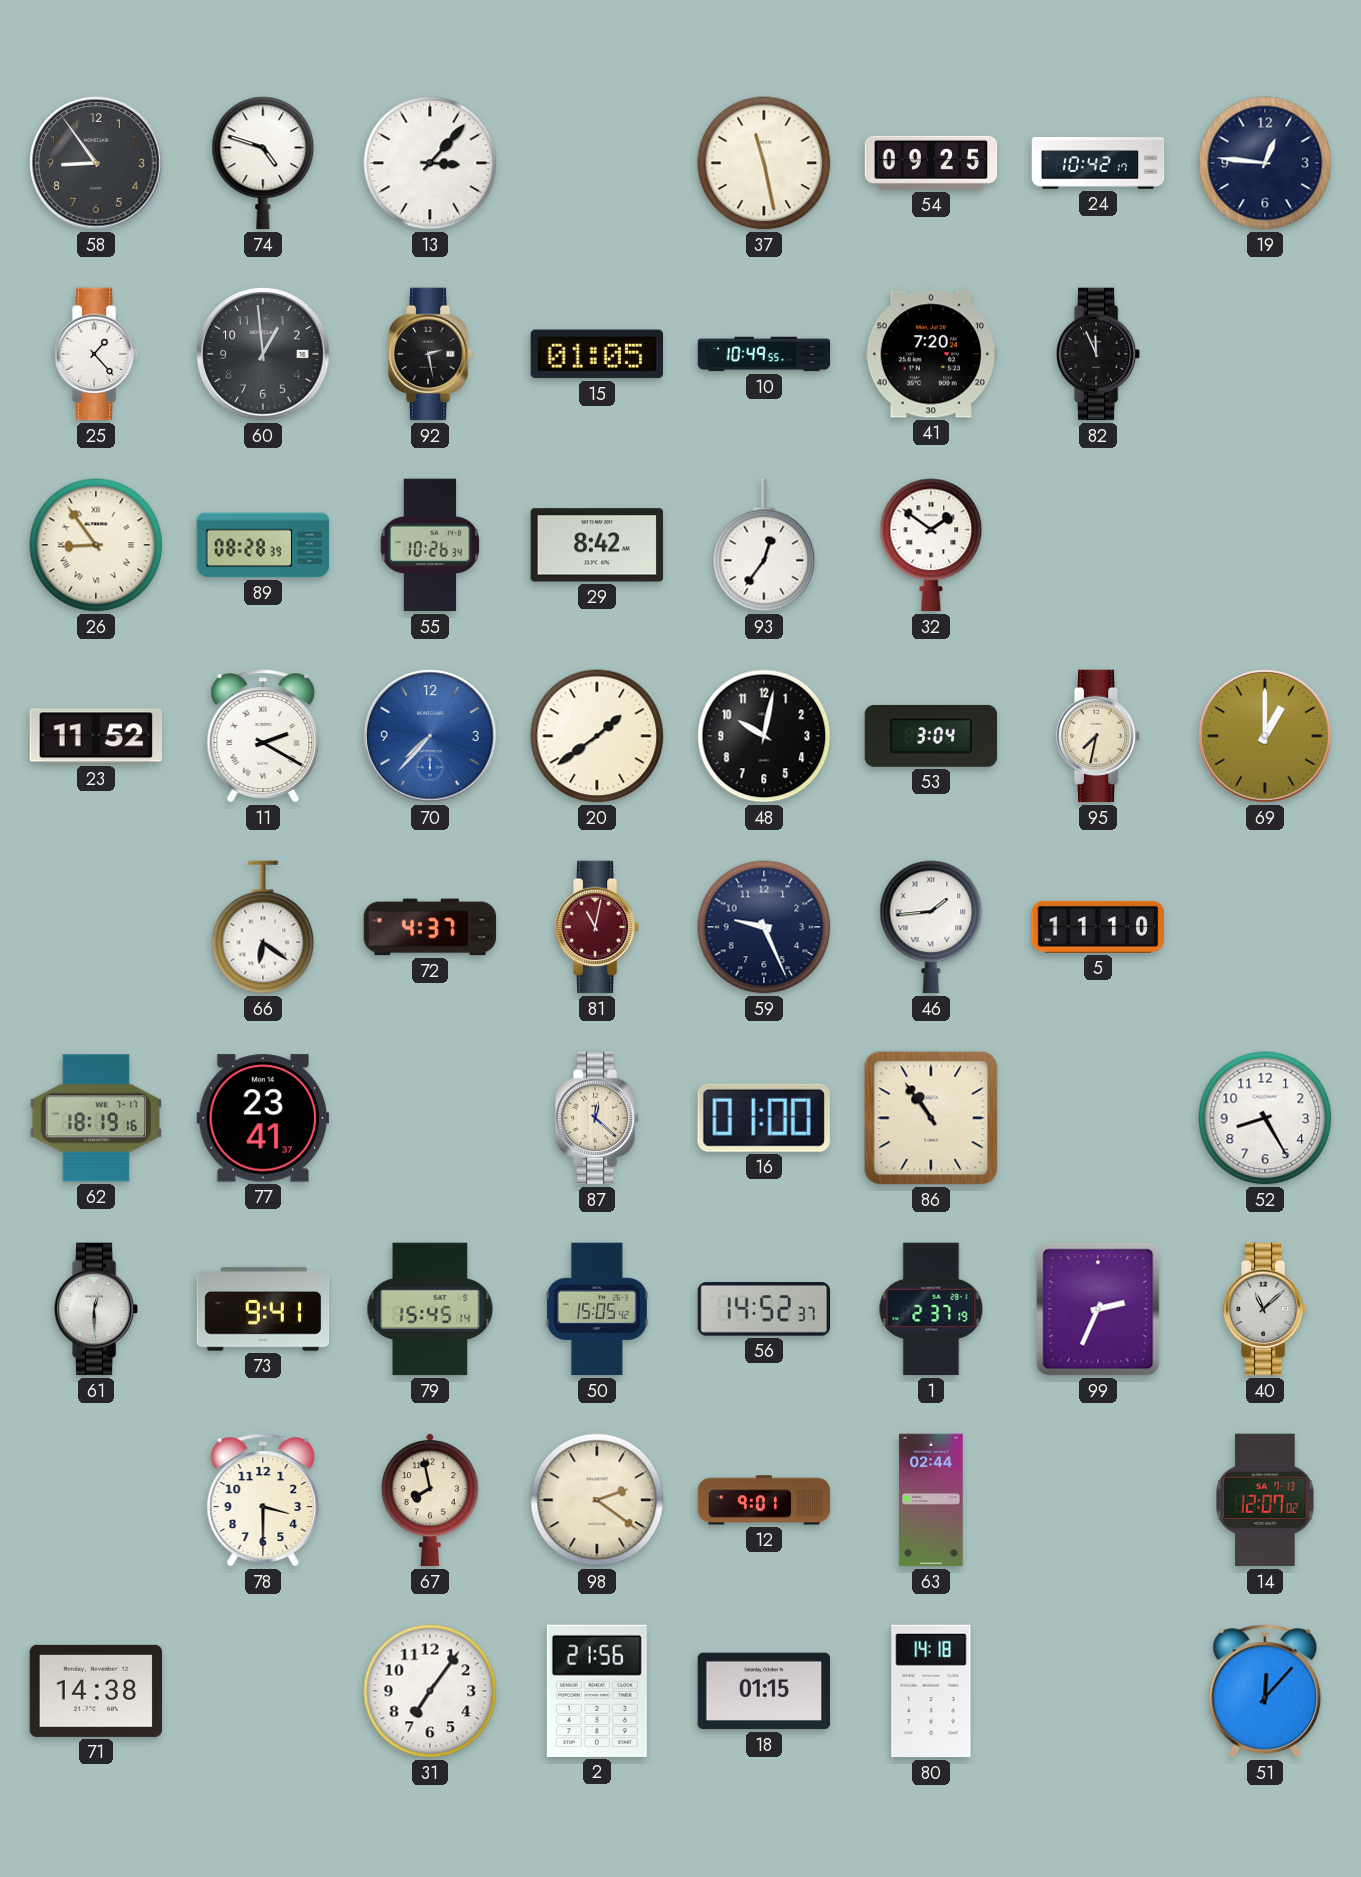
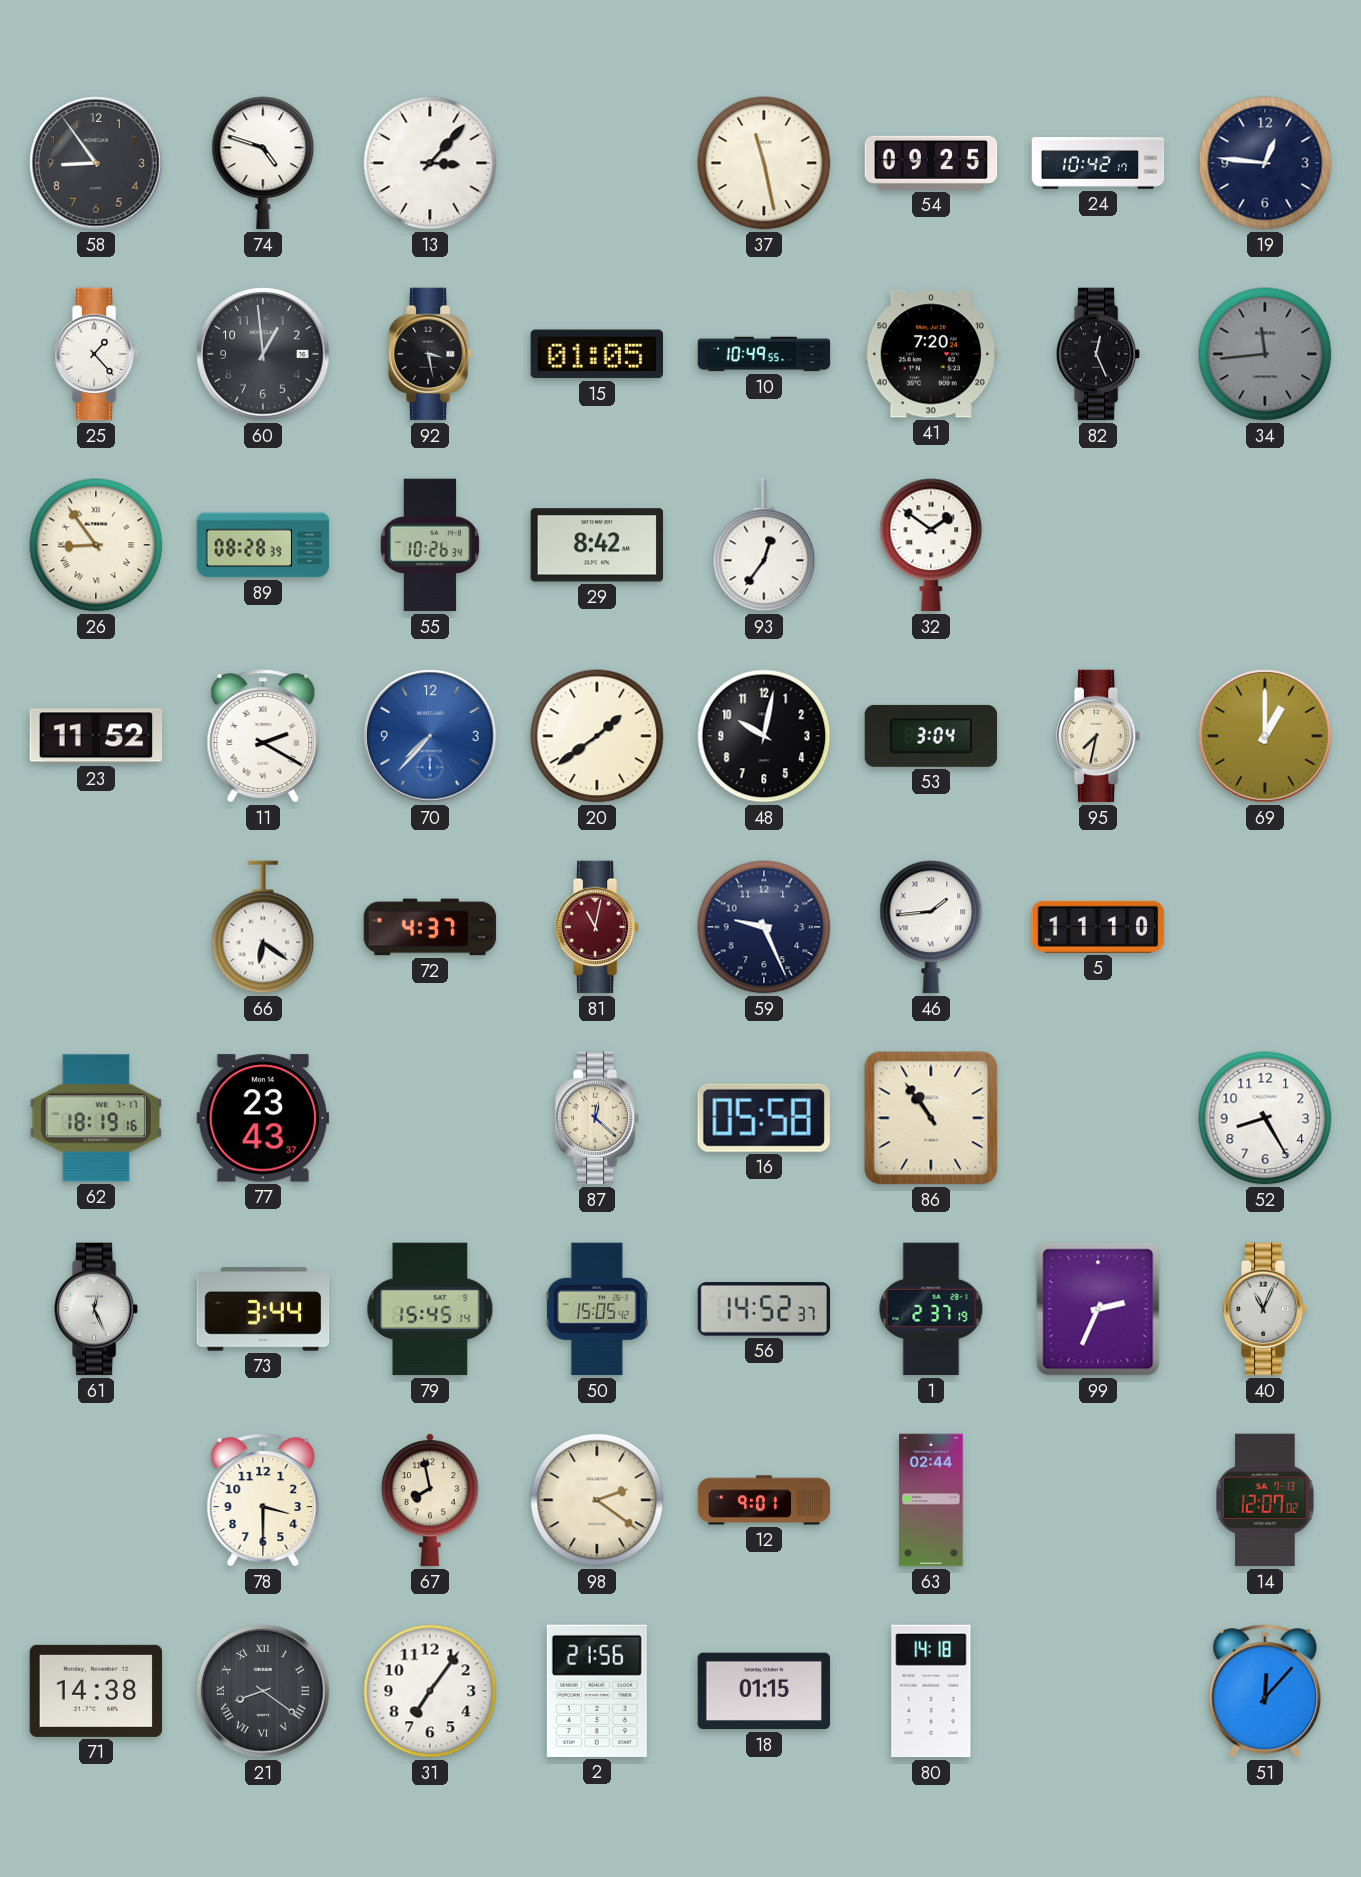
92: 2:28 -> 3:28
82: 11:56 -> 12:26
34: none -> 11:44
77: 23:41 -> 23:43
16: 01:00 -> 05:58
61: 12:30 -> 12:26
73: 9:41 -> 3:44
40: 11:08 -> 11:04
21: none -> 8:21
